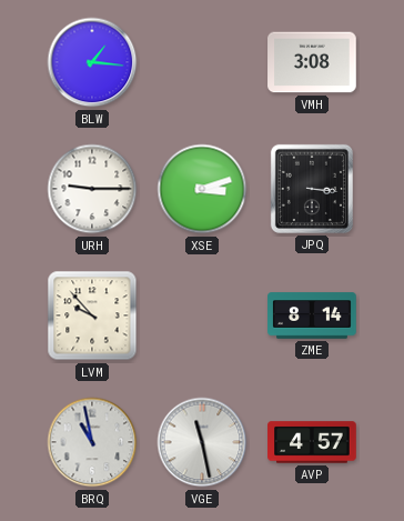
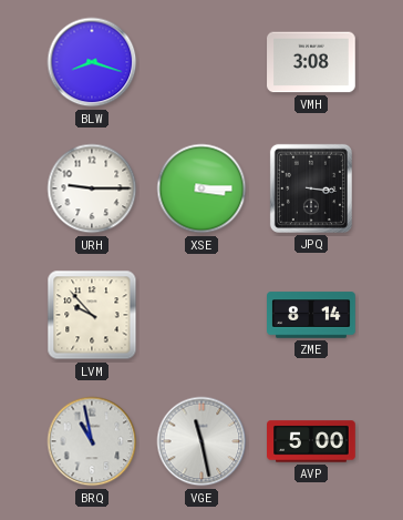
BLW: 1:16 -> 8:18
XSE: 3:12 -> 3:15
AVP: 4:57 -> 5:00
